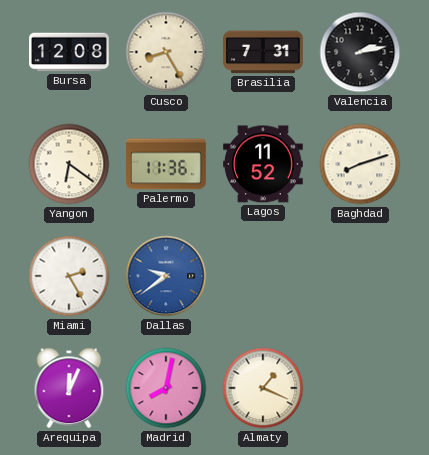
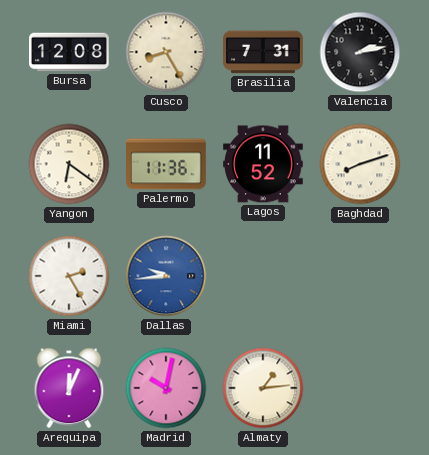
Dallas: 9:39 -> 9:44
Madrid: 8:02 -> 10:02
Almaty: 1:19 -> 1:14
